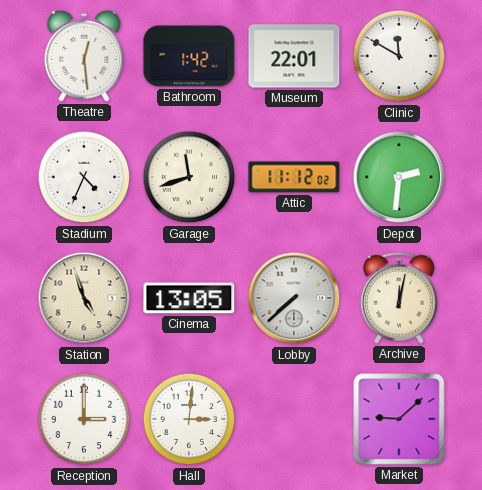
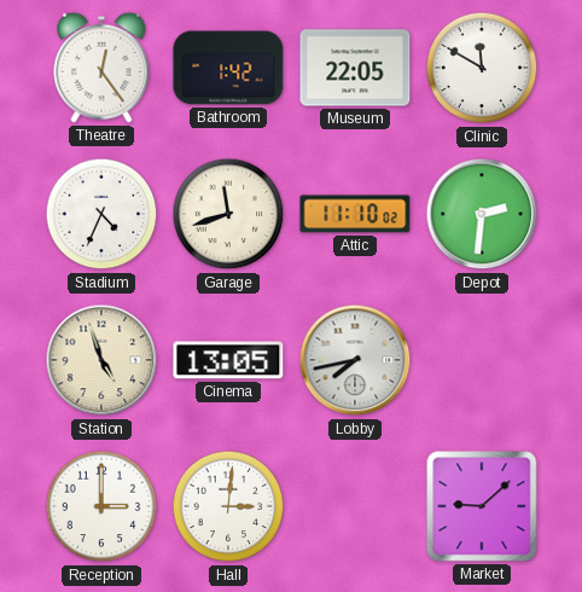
Theatre: 12:29 -> 12:24
Museum: 22:01 -> 22:05
Attic: 11:12 -> 11:10
Lobby: 7:38 -> 7:43
Archive: 12:02 -> none
